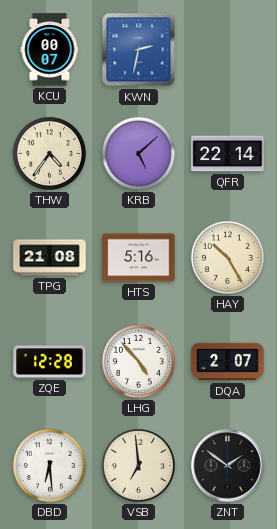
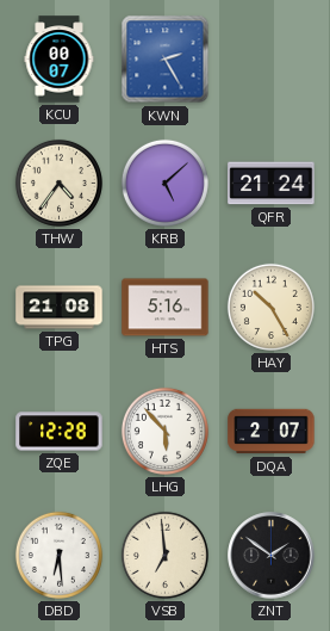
KWN: 2:32 -> 2:25
QFR: 22:14 -> 21:24
LHG: 4:53 -> 5:53
